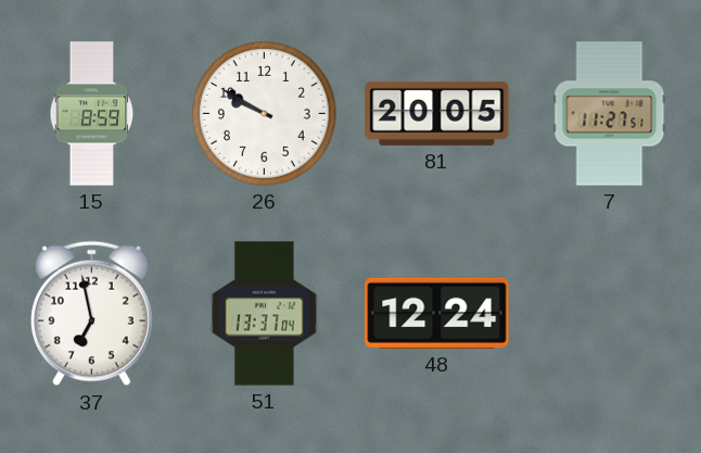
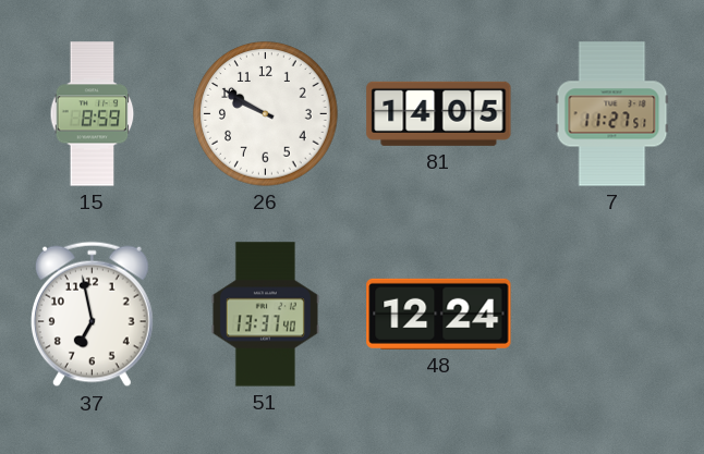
81: 20:05 -> 14:05
51: 13:37:04 -> 13:37:40
